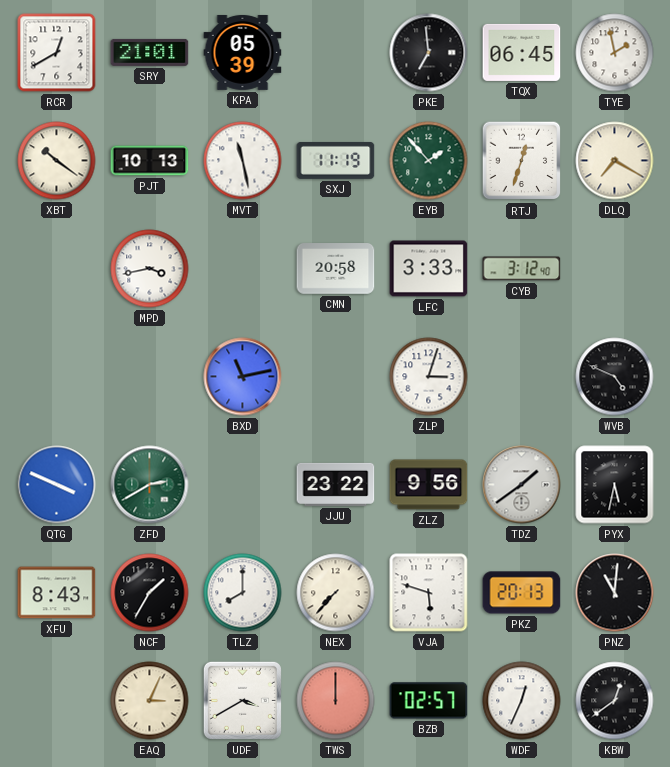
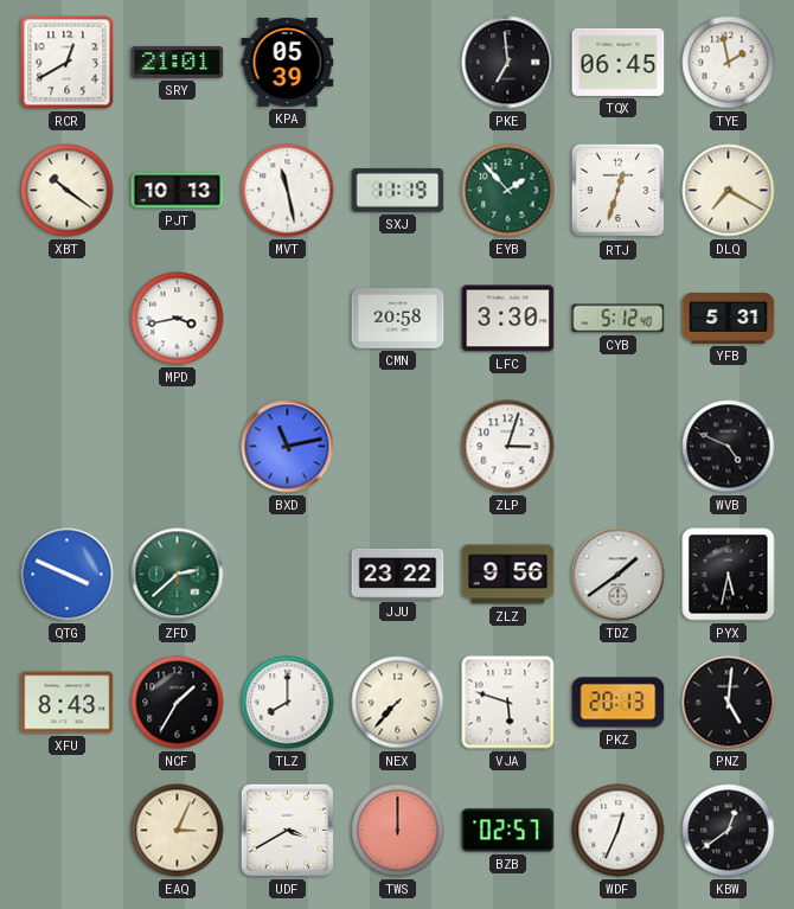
LFC: 3:33 -> 3:30
CYB: 3:12 -> 5:12
YFB: none -> 5:31
ZFD: 2:40 -> 2:38
PNZ: 11:01 -> 5:01
